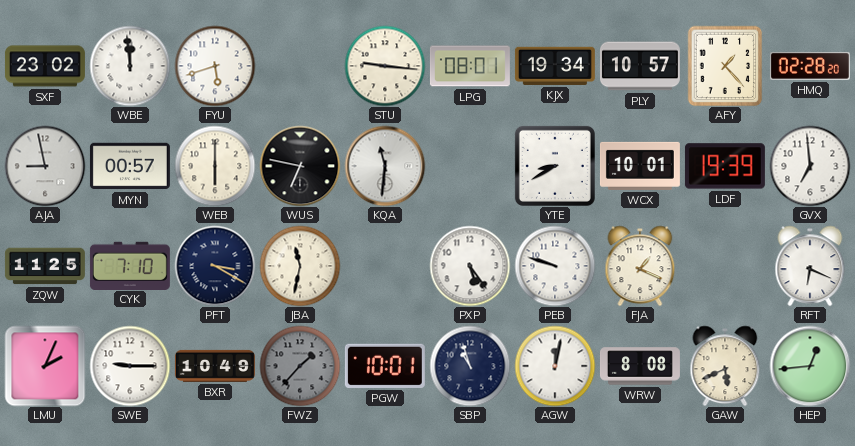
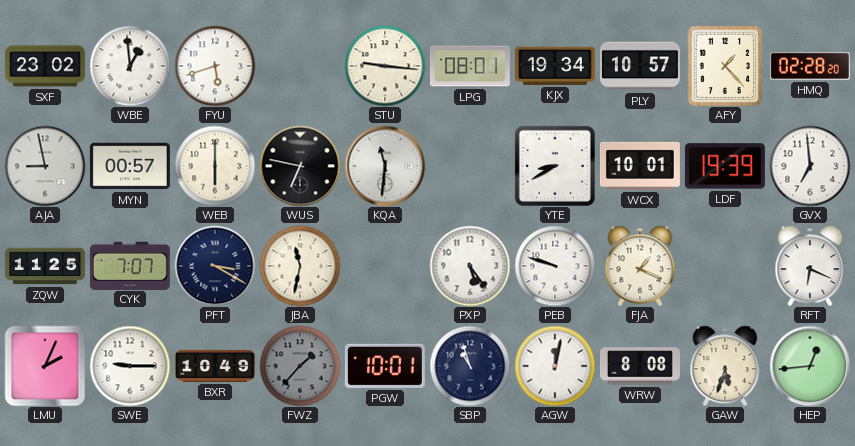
WBE: 11:59 -> 12:59
CYK: 7:10 -> 7:07
GAW: 5:41 -> 5:33
